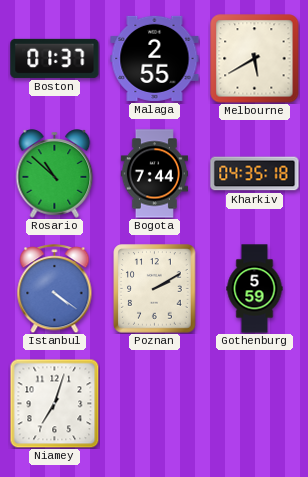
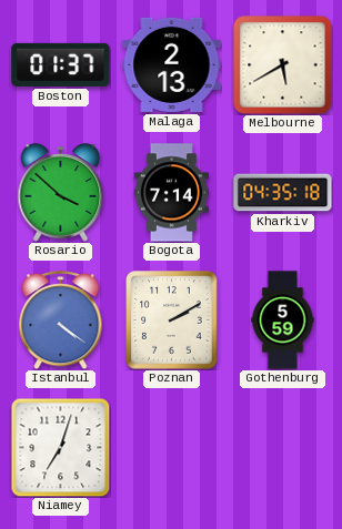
Malaga: 2:55 -> 2:13
Rosario: 10:52 -> 3:52
Bogota: 7:44 -> 7:14
